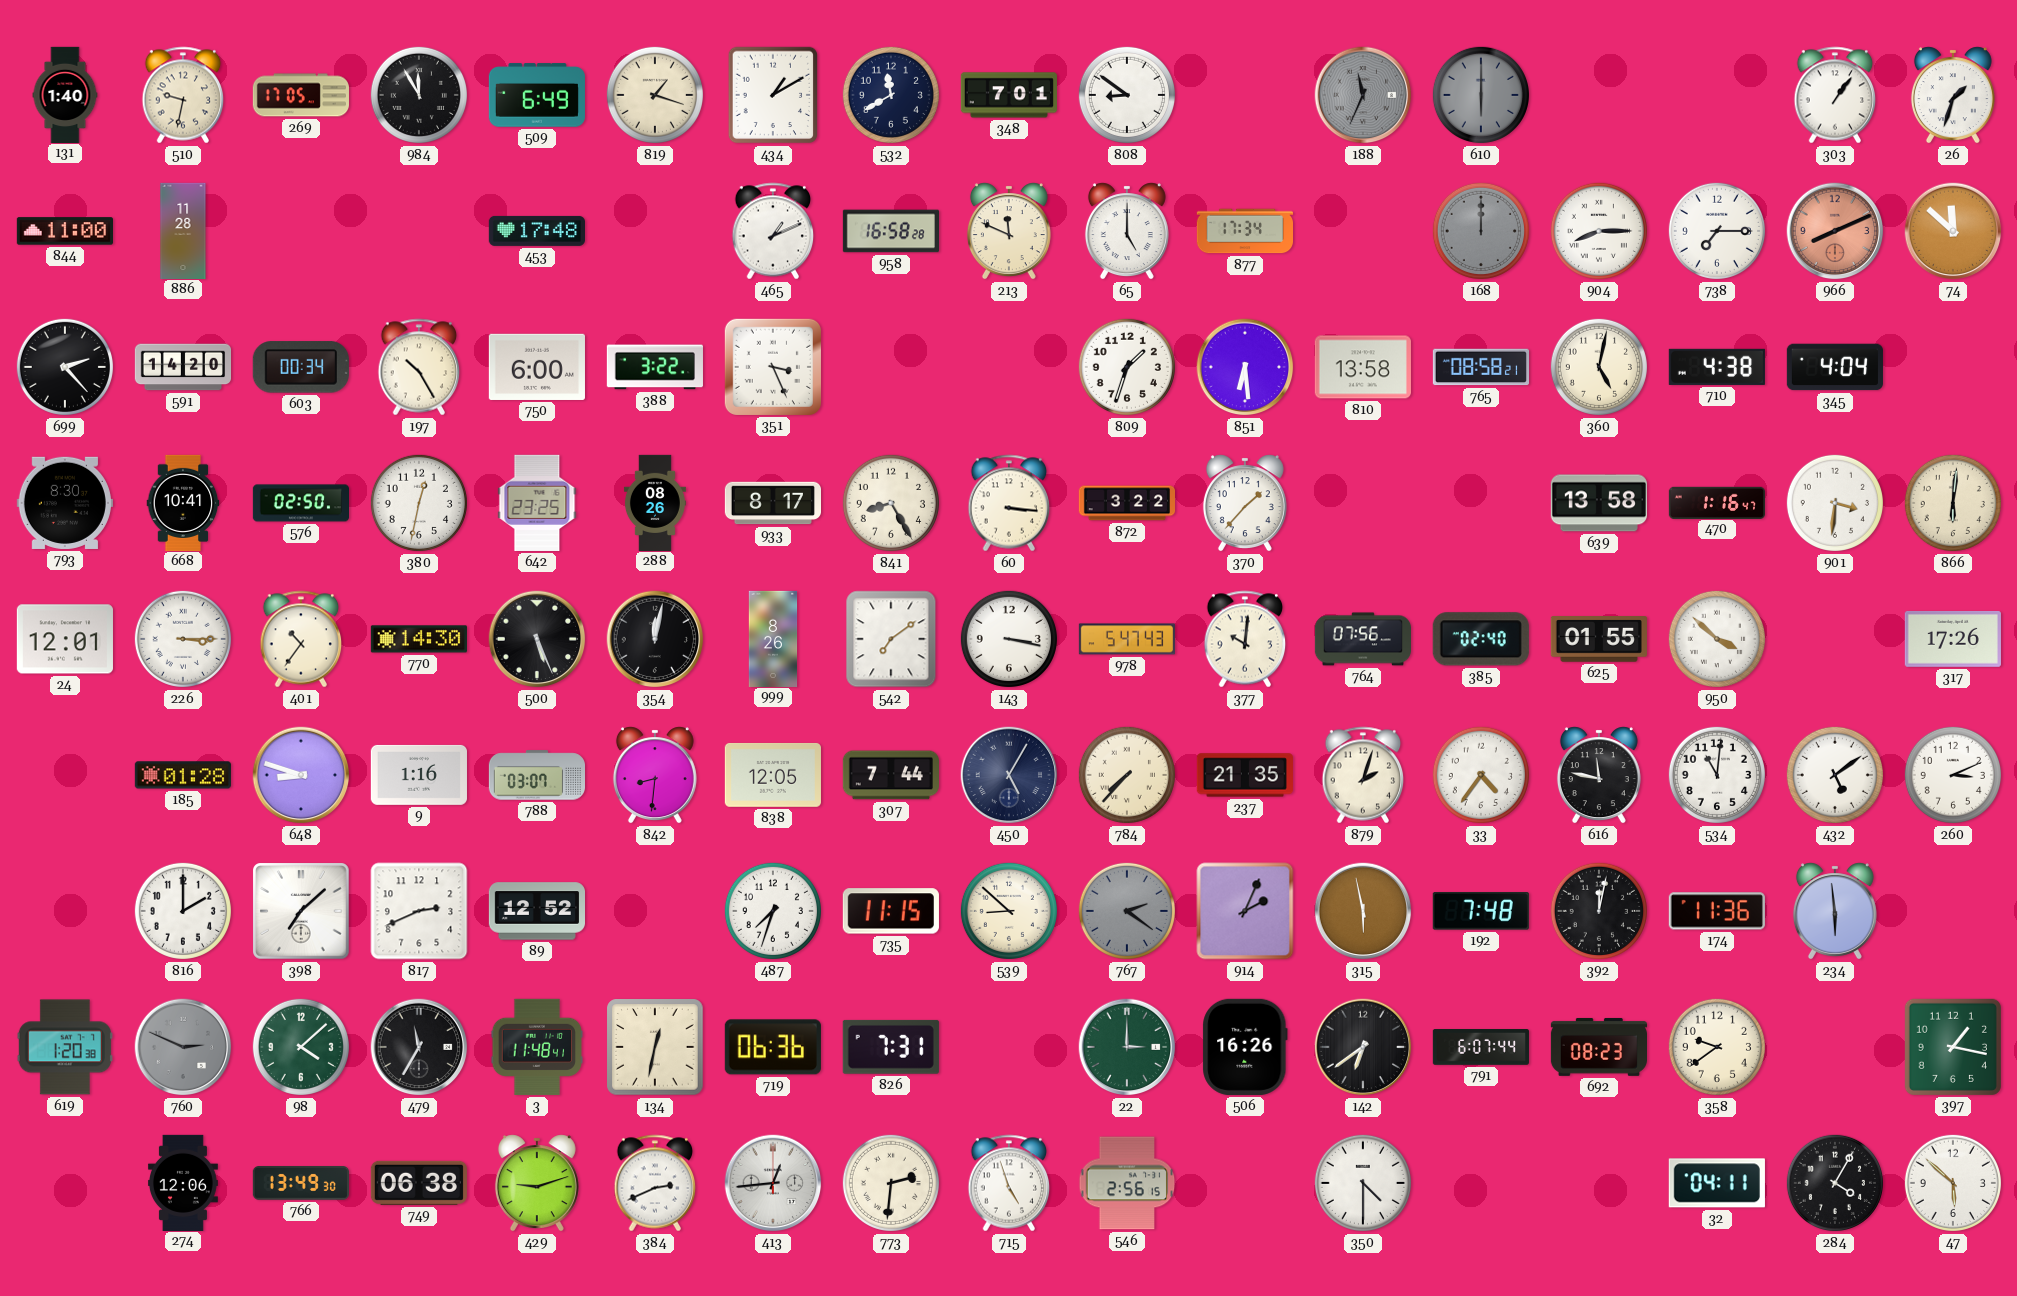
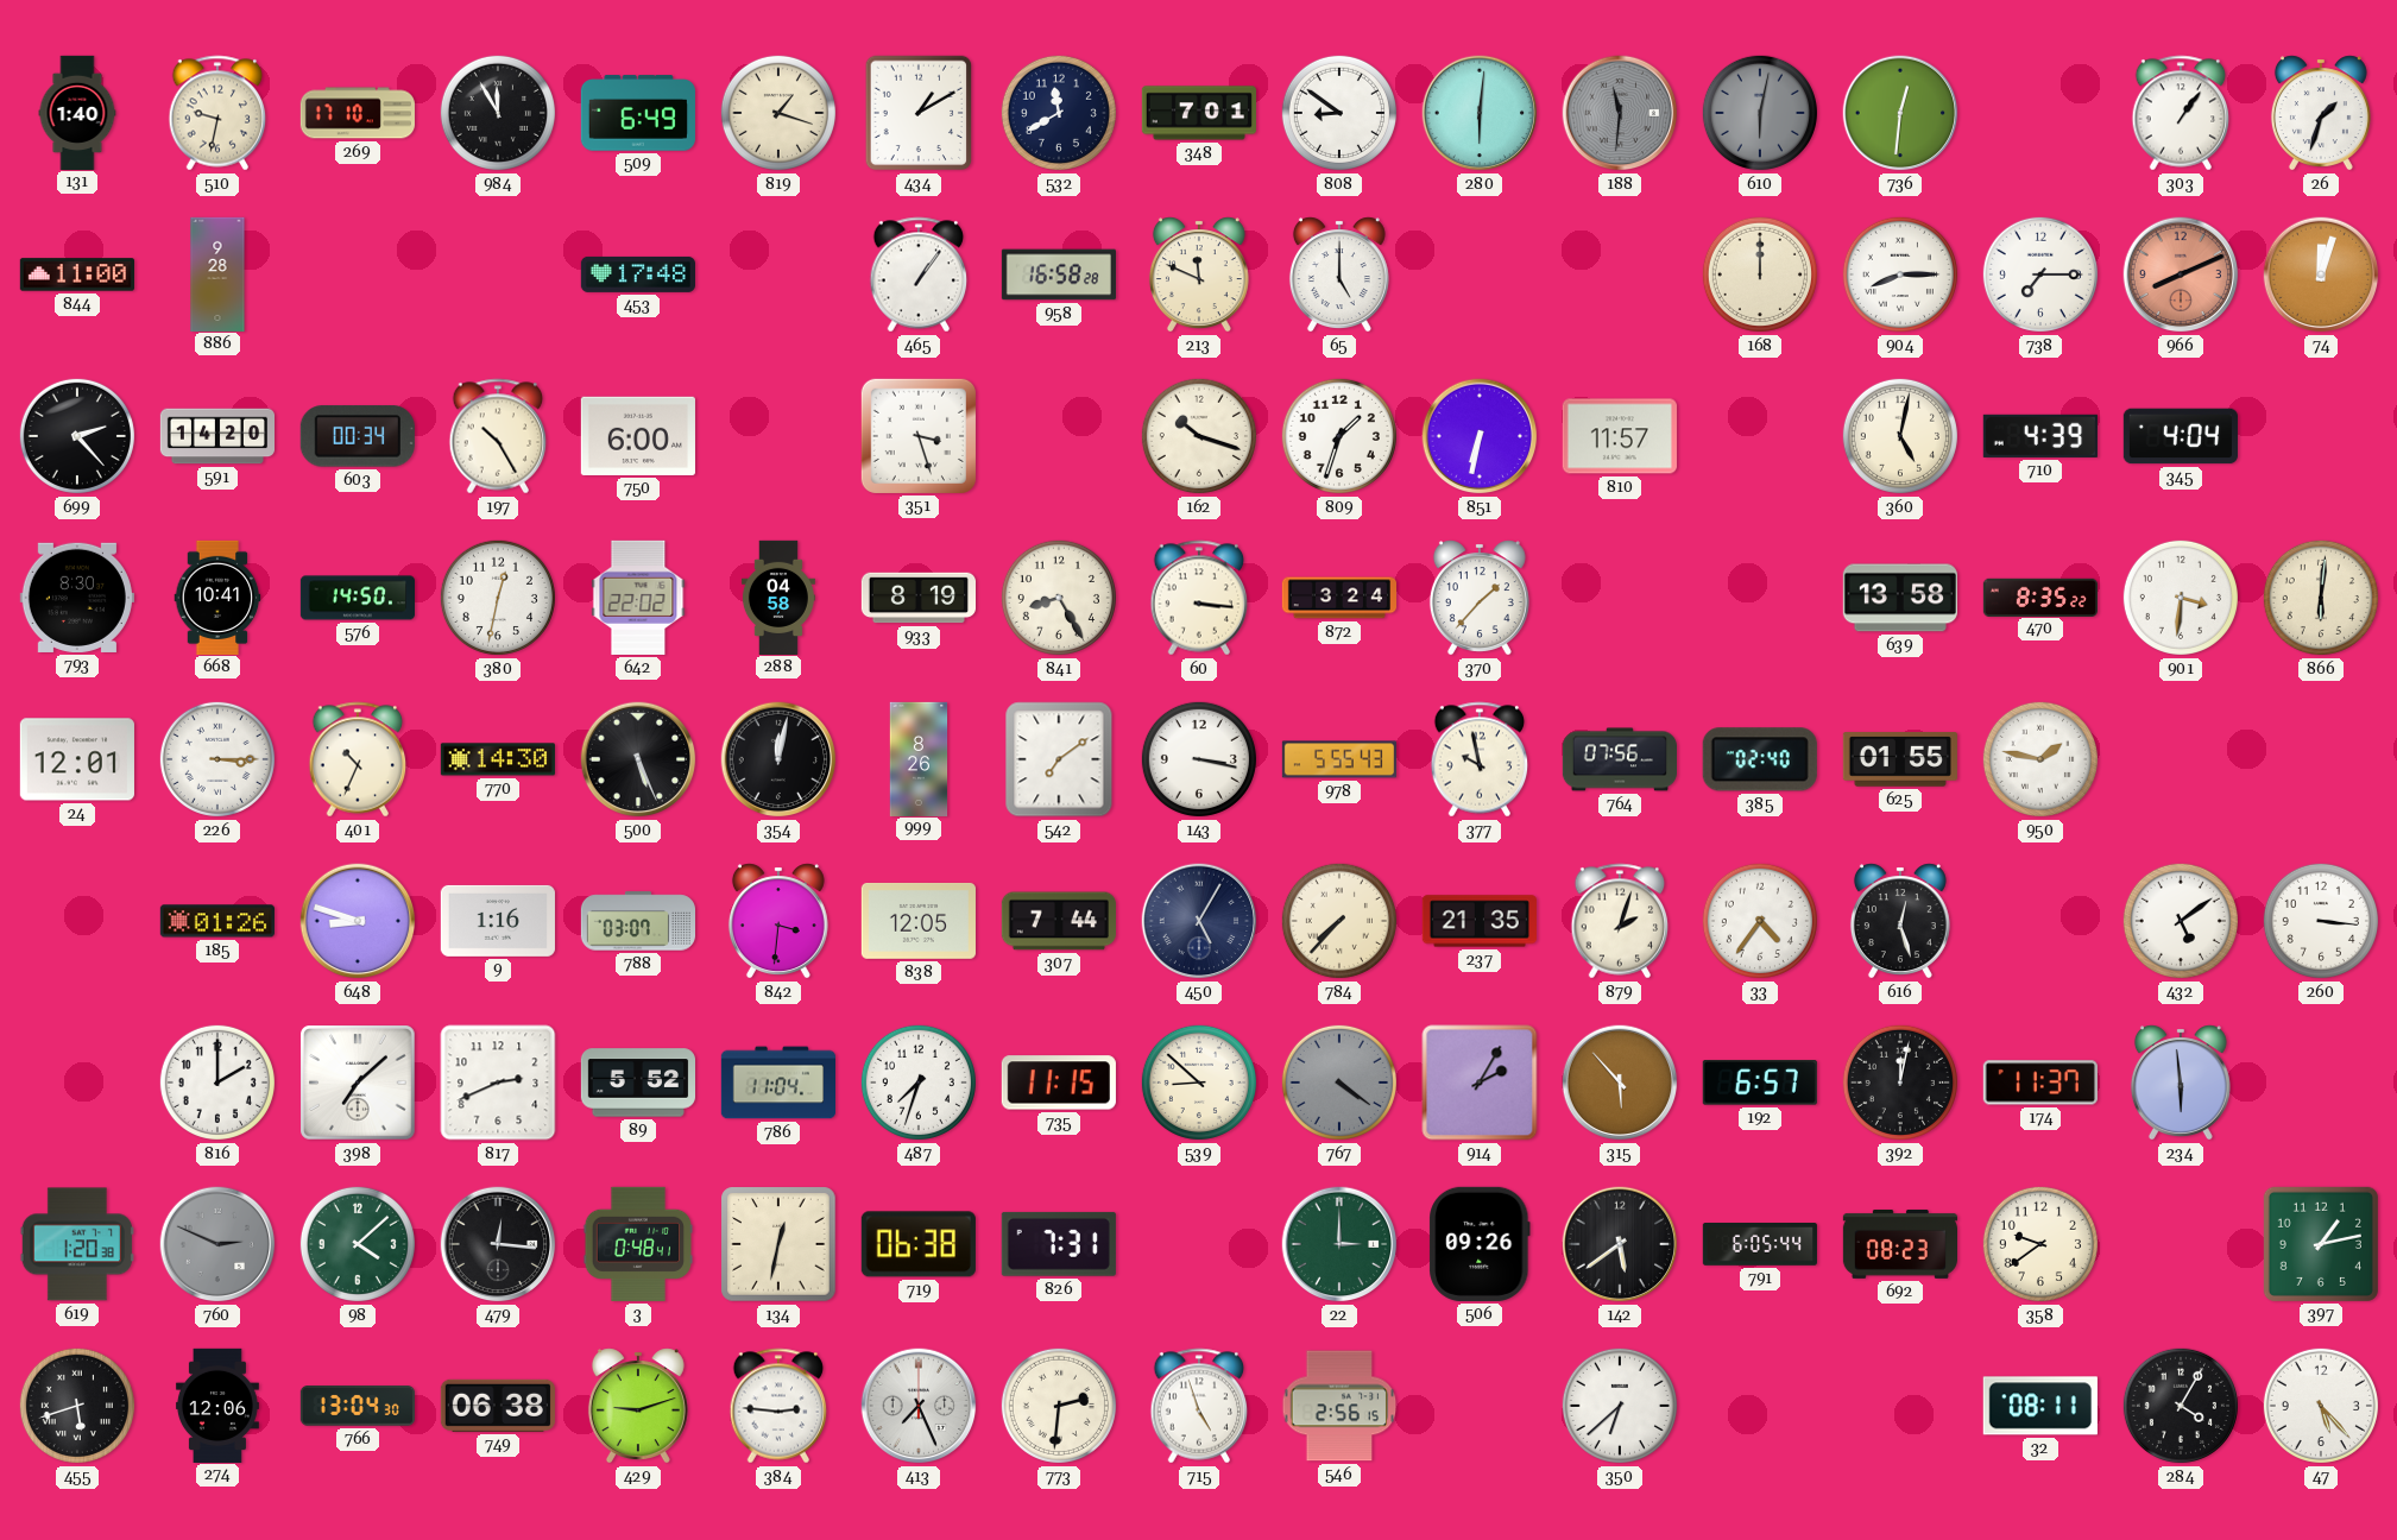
269: 17:05 -> 17:10
280: none -> 6:01
188: 11:34 -> 11:31
610: 6:00 -> 6:02
736: none -> 12:31
886: 11:28 -> 9:28
465: 1:11 -> 1:06
877: 17:34 -> none
168 dial: grey -> cream
74: 11:52 -> 12:03
388: 3:22 -> none
351: 3:26 -> 3:27
162: none -> 10:18
851: 6:29 -> 6:32
810: 13:58 -> 11:57
765: 08:58 -> none
710: 4:38 -> 4:39
576: 02:50 -> 14:50
642: 23:25 -> 22:02
288: 08:26 -> 04:58
933: 8:17 -> 8:19
872: 3:22 -> 3:24
470: 1:16 -> 8:35
401: 10:36 -> 10:34
978: 5:47 -> 5:55
377: 10:01 -> 9:58
950: 3:52 -> 1:47
317: 17:26 -> none
185: 01:28 -> 01:26
842: 8:31 -> 3:31
616: 11:47 -> 12:27
534: 11:01 -> none
260: 3:11 -> 3:16
89: 12:52 -> 5:52
786: none -> 11:04
767: 2:21 -> 4:21
914: 2:04 -> 2:05
315: 5:58 -> 5:53
192: 7:48 -> 6:57
174: 11:36 -> 11:37
479: 11:35 -> 12:16
3: 11:48 -> 0:48
719: 06:36 -> 06:38
506: 16:26 -> 09:26
142: 6:39 -> 5:39
791: 6:07 -> 6:05
397: 1:17 -> 1:13
455: none -> 5:42
766: 13:49 -> 13:04
384: 2:41 -> 2:46
413: 12:44 -> 7:26
350: 4:30 -> 6:38
32: 04:11 -> 08:11
47: 5:52 -> 5:23
